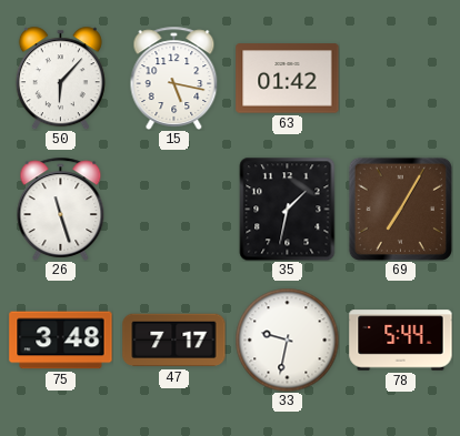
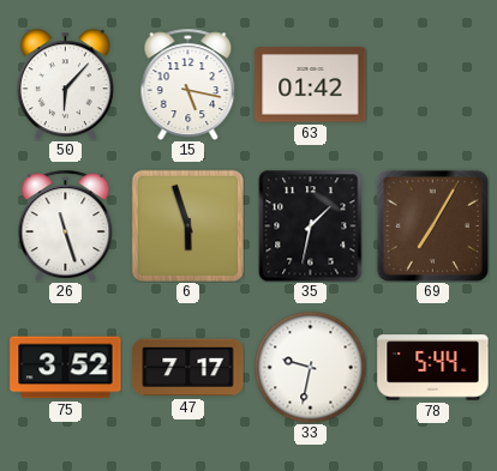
6: none -> 5:57
75: 3:48 -> 3:52
